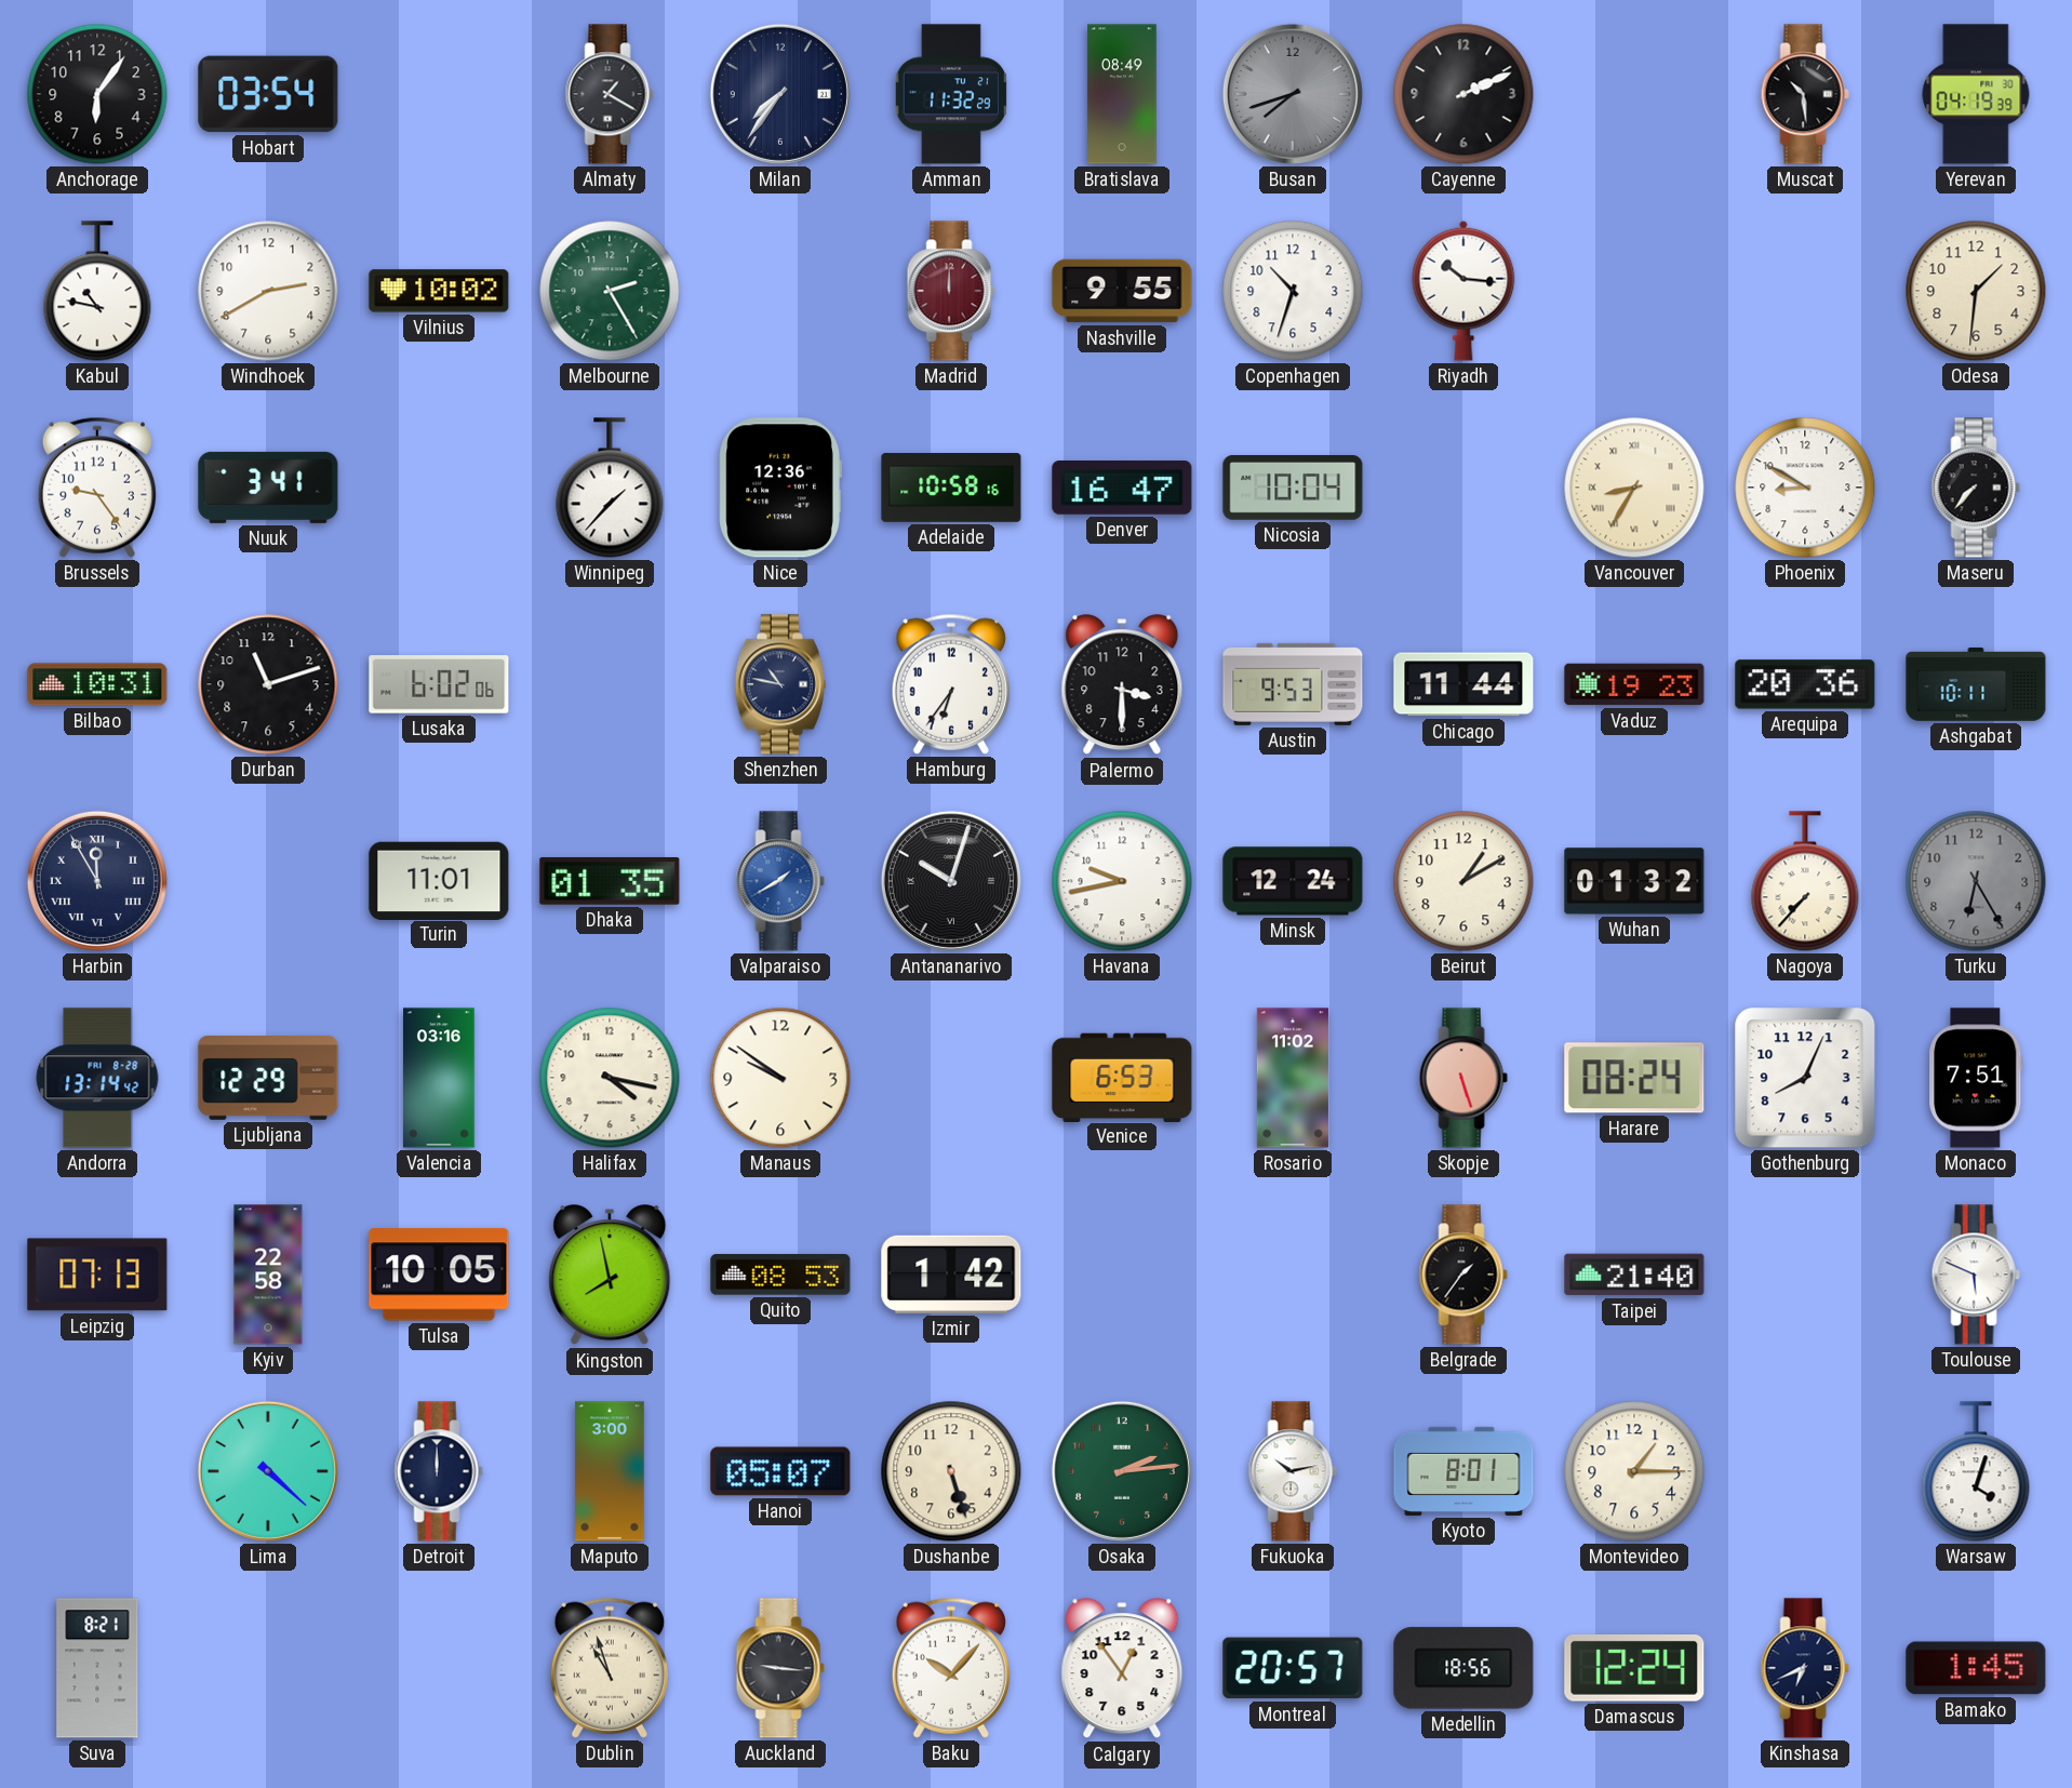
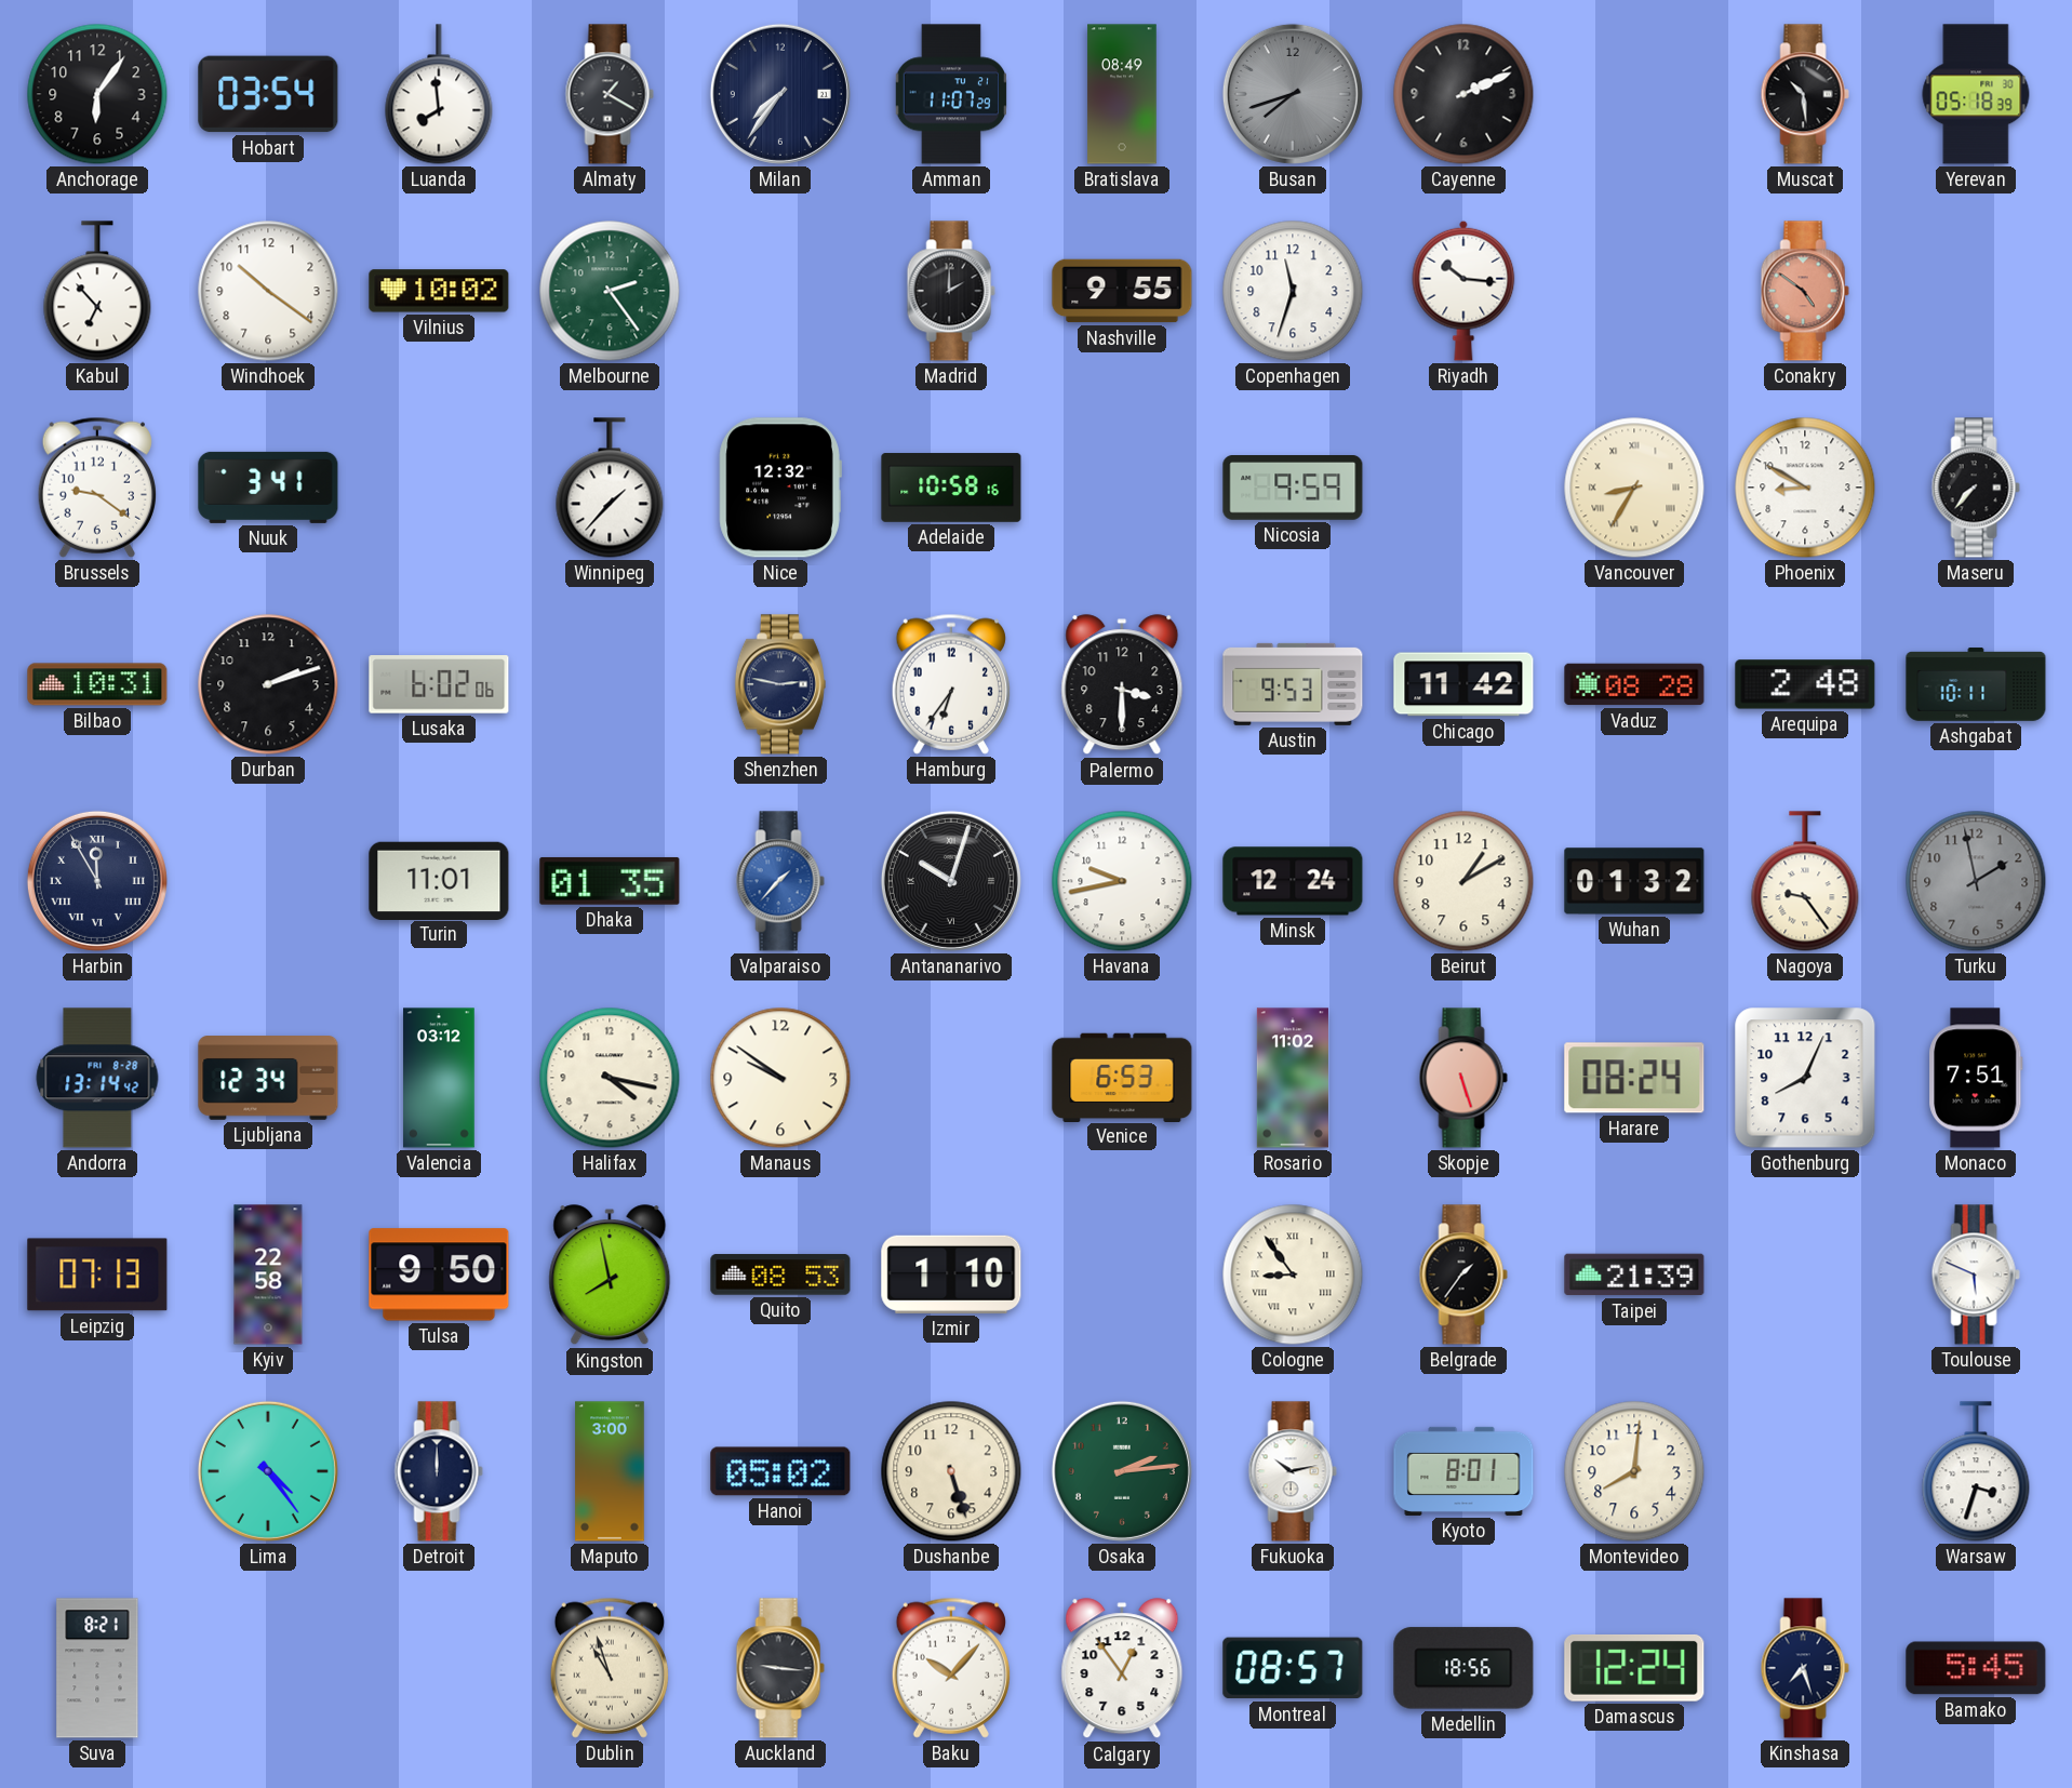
Luanda: none -> 7:59
Amman: 11:32 -> 11:07
Yerevan: 04:19 -> 05:18
Kabul: 10:47 -> 6:53
Windhoek: 2:40 -> 10:21
Melbourne: 2:25 -> 2:24
Madrid: 12:00 -> 2:00
Madrid dial: burgundy -> black
Copenhagen: 10:33 -> 11:33
Conakry: none -> 4:51
Odesa: 1:31 -> none
Brussels: 9:24 -> 9:21
Nice: 12:36 -> 12:32
Denver: 16:47 -> none
Nicosia: 10:04 -> 9:59
Durban: 11:12 -> 2:12
Shenzhen: 10:47 -> 2:47
Chicago: 11:44 -> 11:42
Vaduz: 19:23 -> 08:28
Arequipa: 20:36 -> 2:48
Valparaiso: 1:40 -> 1:37
Nagoya: 7:37 -> 9:24
Turku: 6:25 -> 1:58
Ljubljana: 12:29 -> 12:34
Valencia: 03:16 -> 03:12
Tulsa: 10:05 -> 9:50
Izmir: 1:42 -> 1:10
Cologne: none -> 8:54
Taipei: 21:40 -> 21:39
Lima: 4:22 -> 4:24
Hanoi: 05:07 -> 05:02
Montevideo: 1:15 -> 8:01
Warsaw: 4:03 -> 3:33
Montreal: 20:57 -> 08:57
Kinshasa: 6:41 -> 7:27
Bamako: 1:45 -> 5:45
